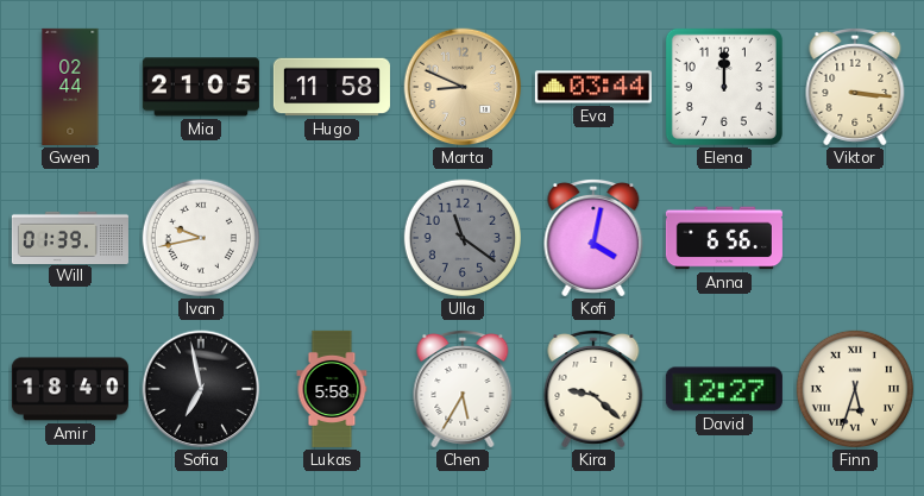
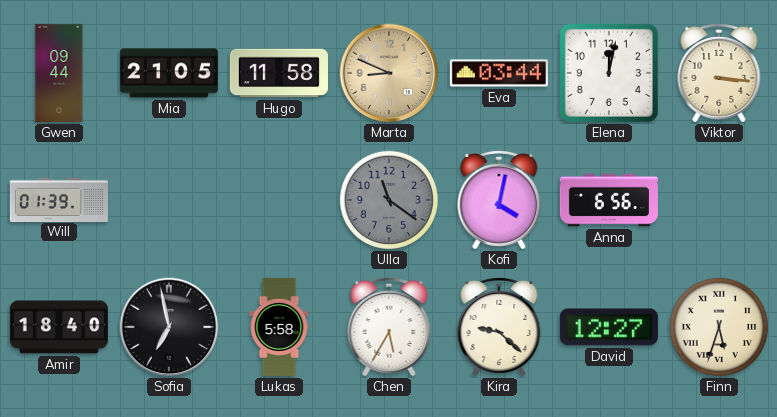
Gwen: 02:44 -> 09:44
Elena: 12:00 -> 12:02
Ivan: 9:43 -> none
